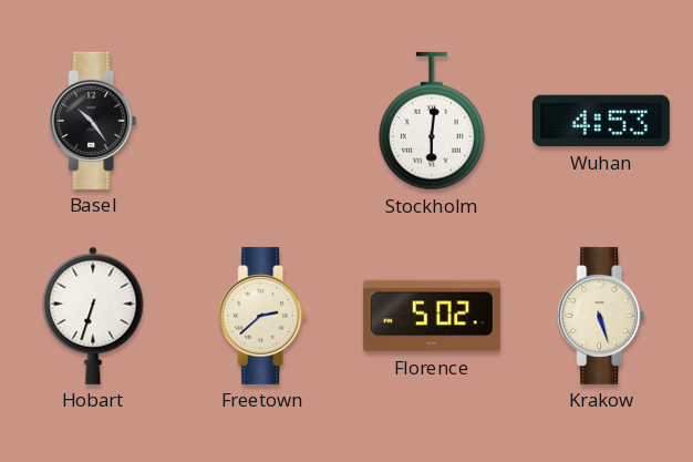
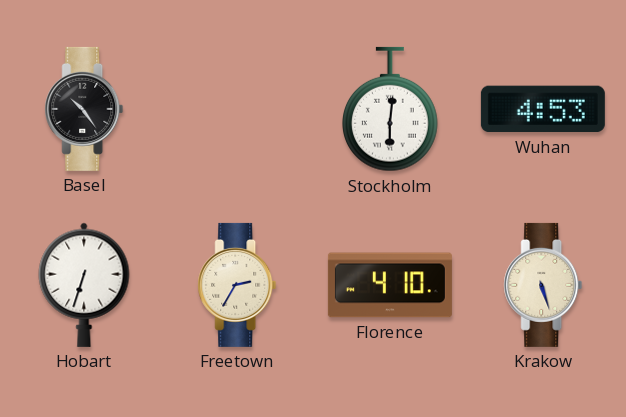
Freetown: 2:38 -> 2:35
Florence: 5:02 -> 4:10
